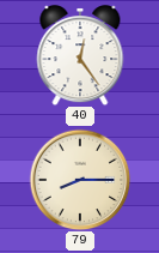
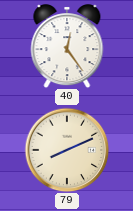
79: 8:15 -> 8:11
